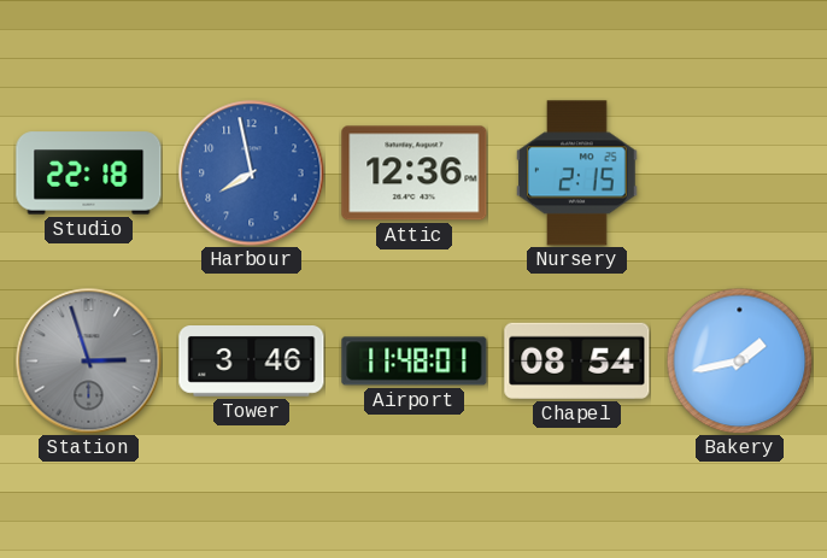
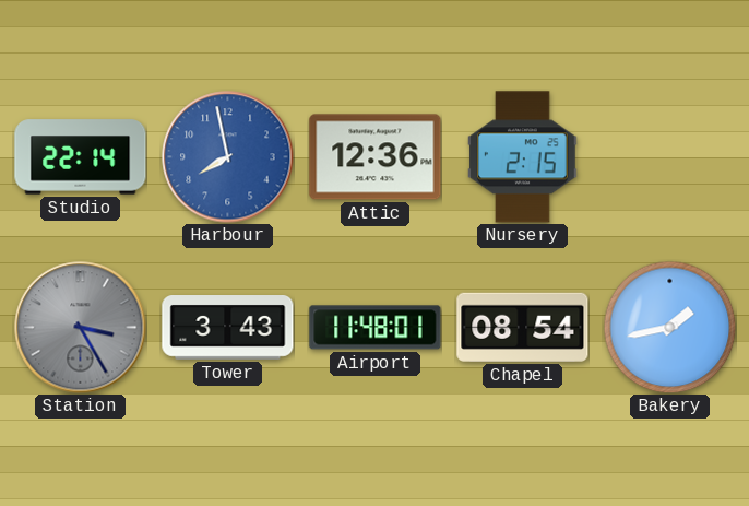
Studio: 22:18 -> 22:14
Station: 2:57 -> 3:25
Tower: 3:46 -> 3:43
